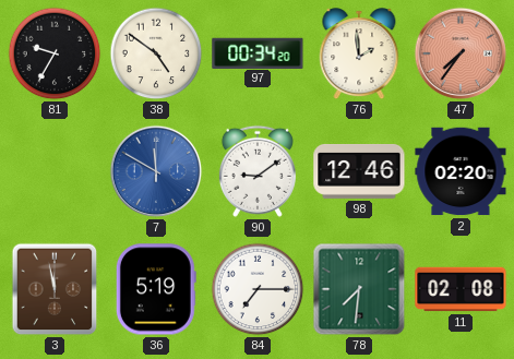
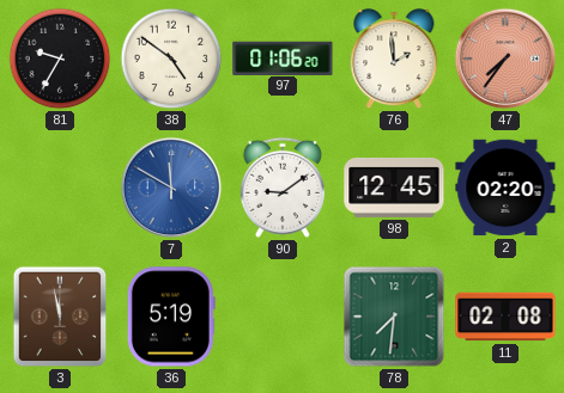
97: 00:34 -> 01:06
98: 12:46 -> 12:45
84: 7:15 -> none
